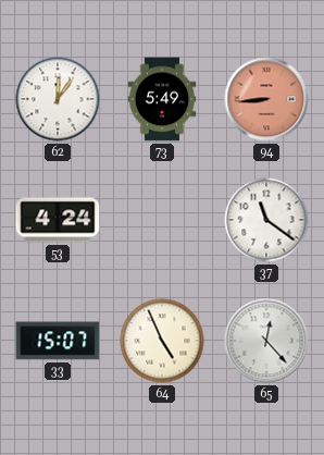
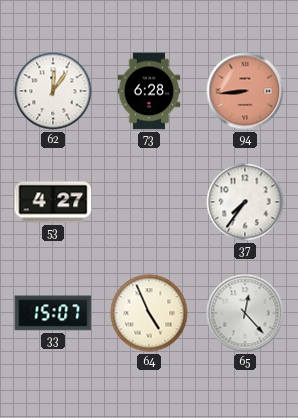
73: 5:49 -> 6:28
53: 4:24 -> 4:27
37: 11:21 -> 7:36
